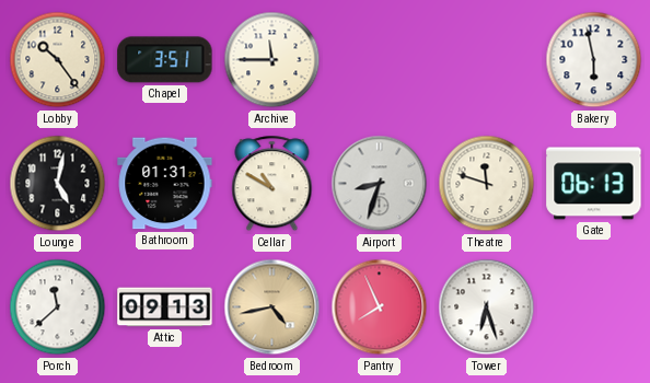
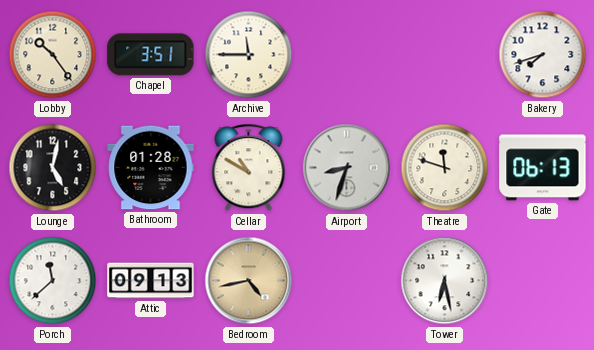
Bakery: 5:58 -> 7:42
Bathroom: 01:31 -> 01:28
Pantry: 7:56 -> none
Tower: 6:27 -> 6:28
